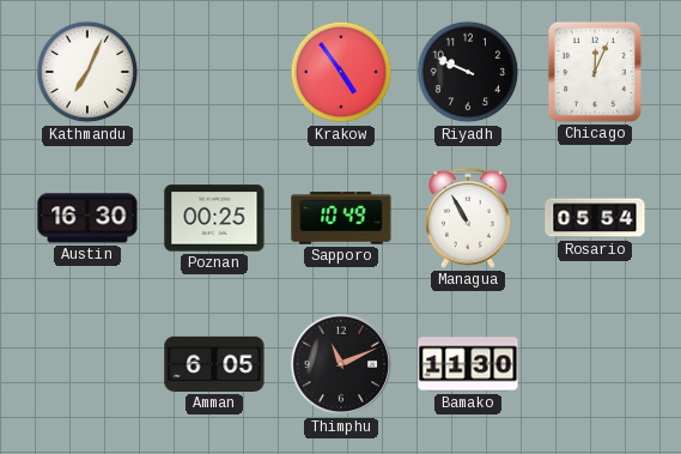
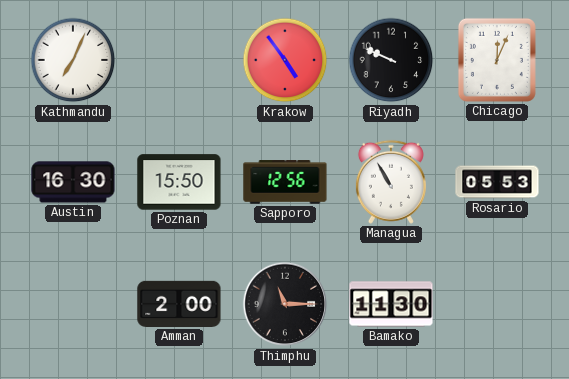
Poznan: 00:25 -> 15:50
Sapporo: 10:49 -> 12:56
Rosario: 05:54 -> 05:53
Amman: 6:05 -> 2:00
Thimphu: 11:11 -> 11:15
